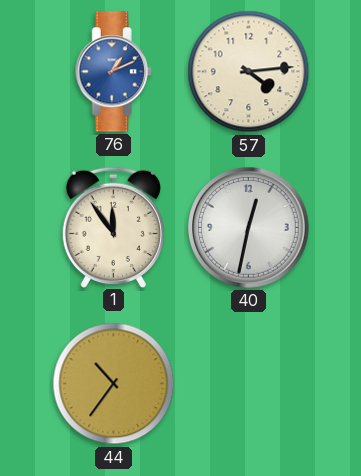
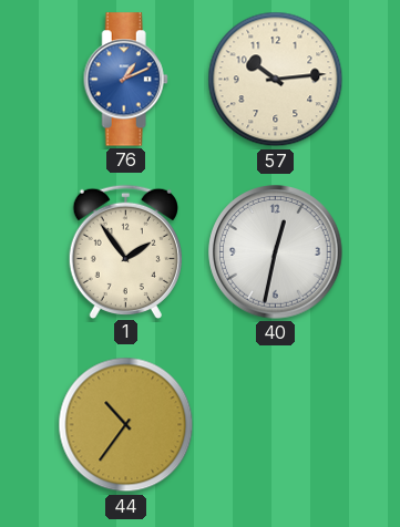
57: 4:14 -> 10:14
1: 11:54 -> 1:54
